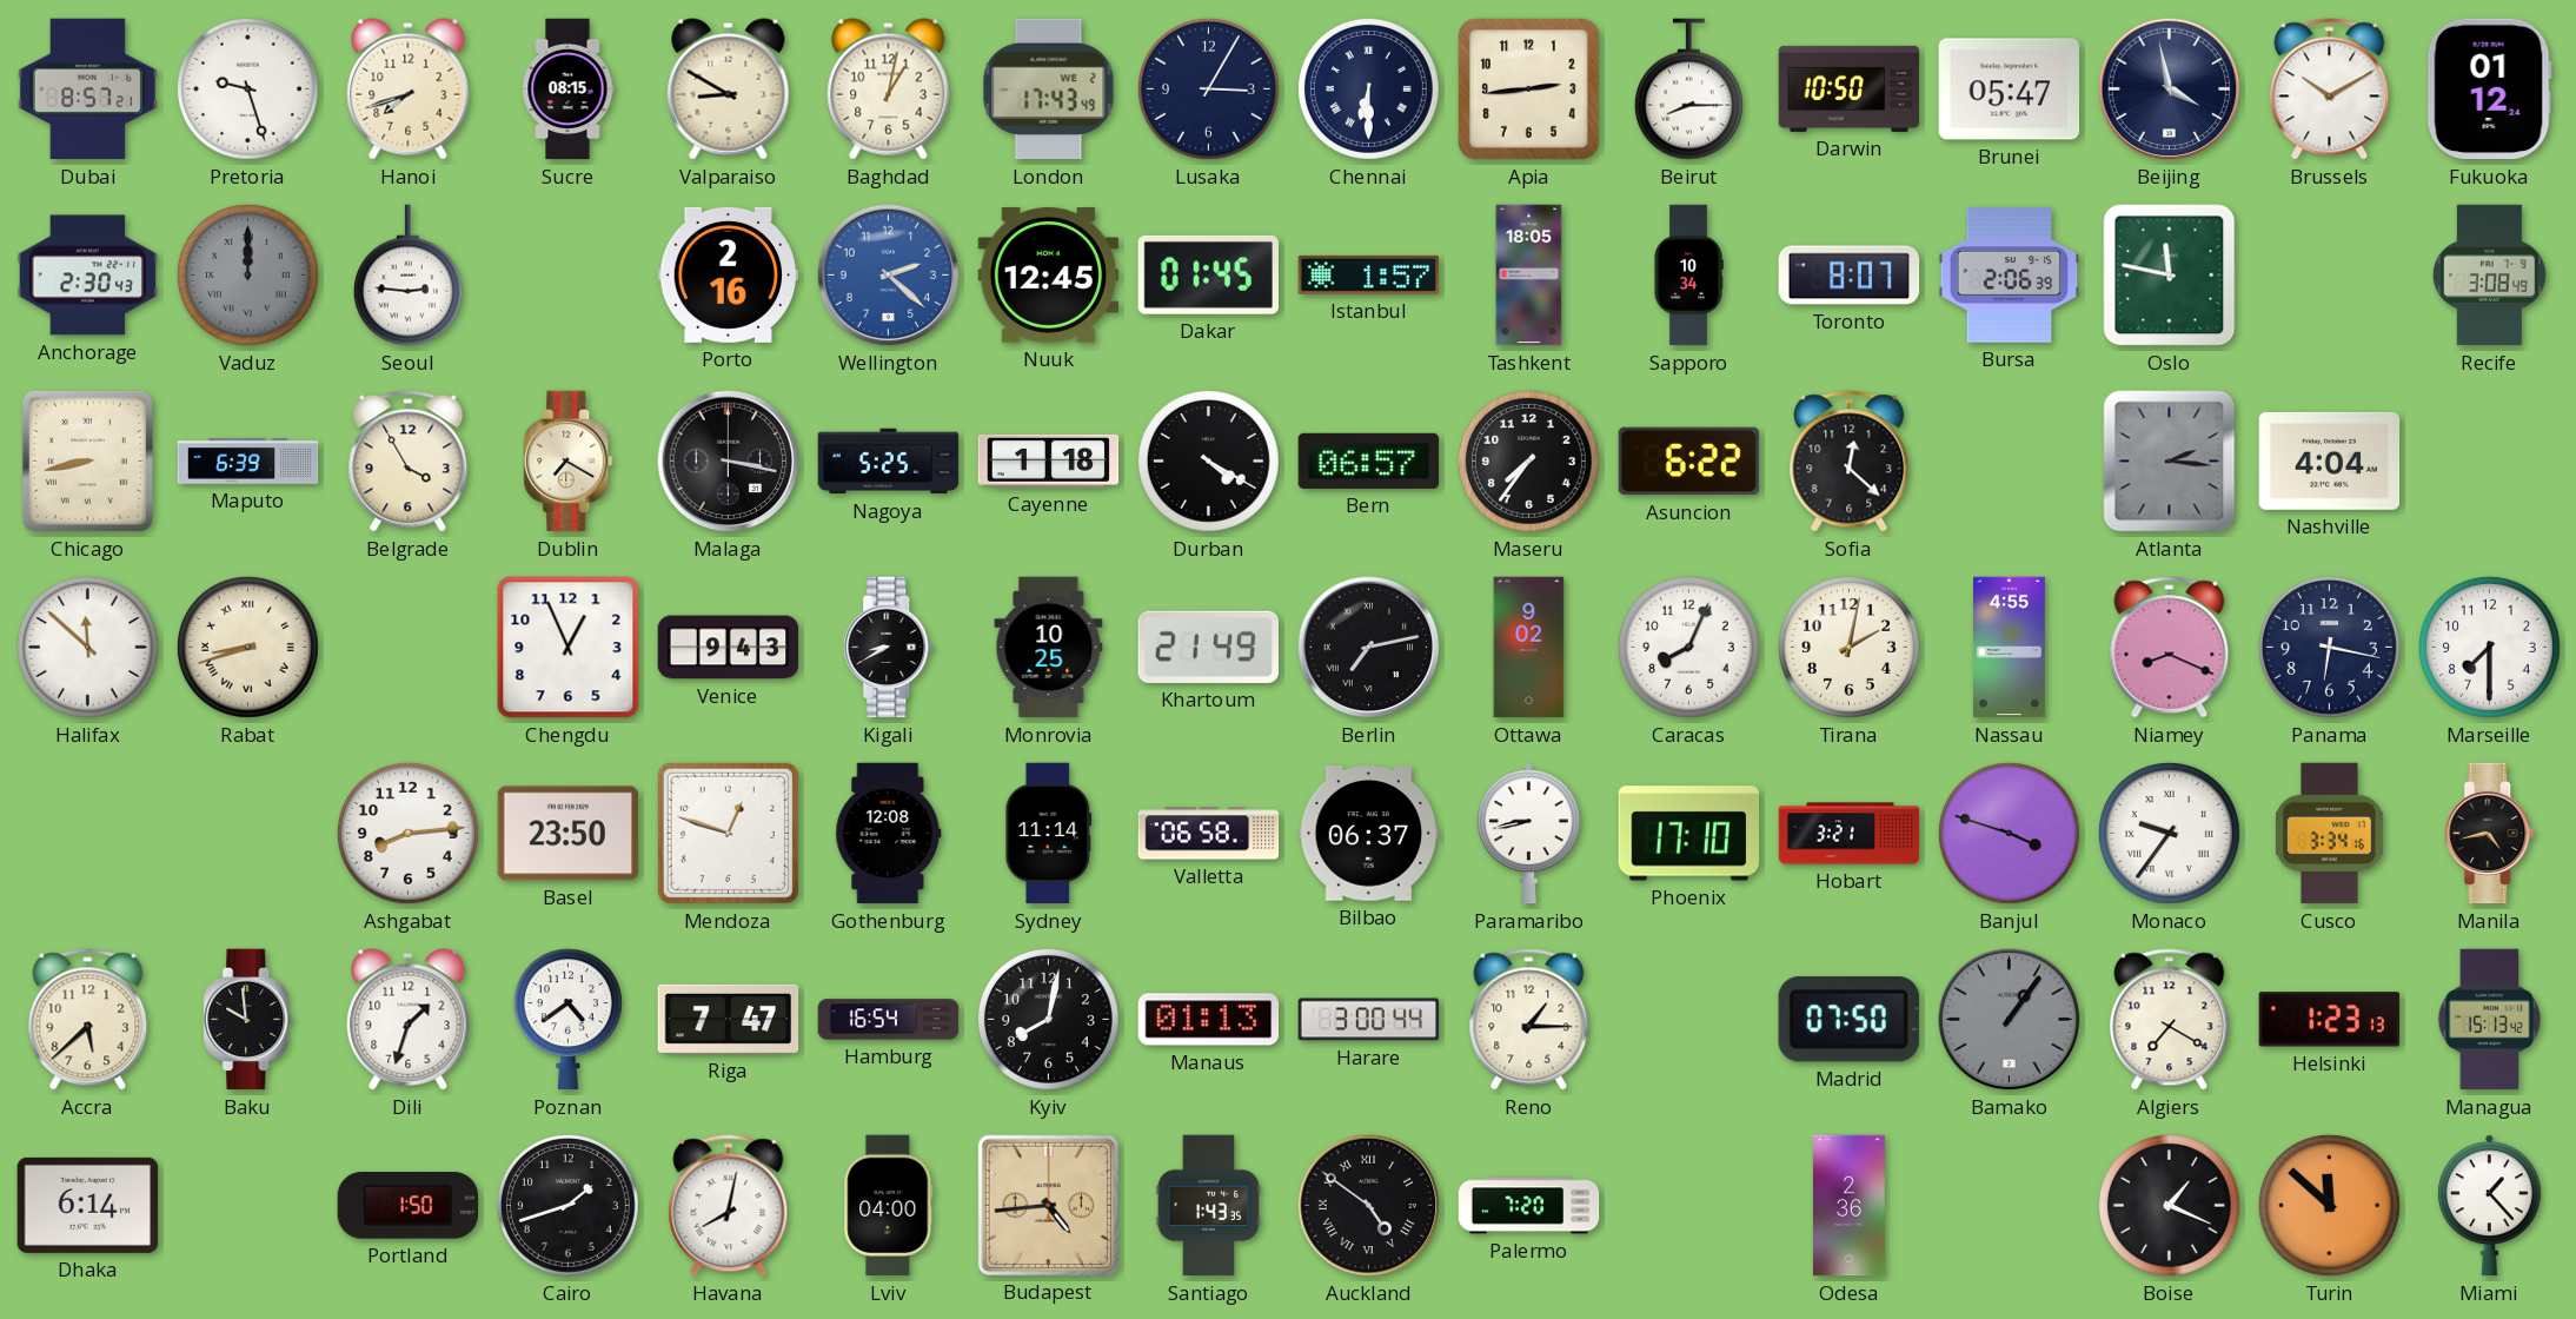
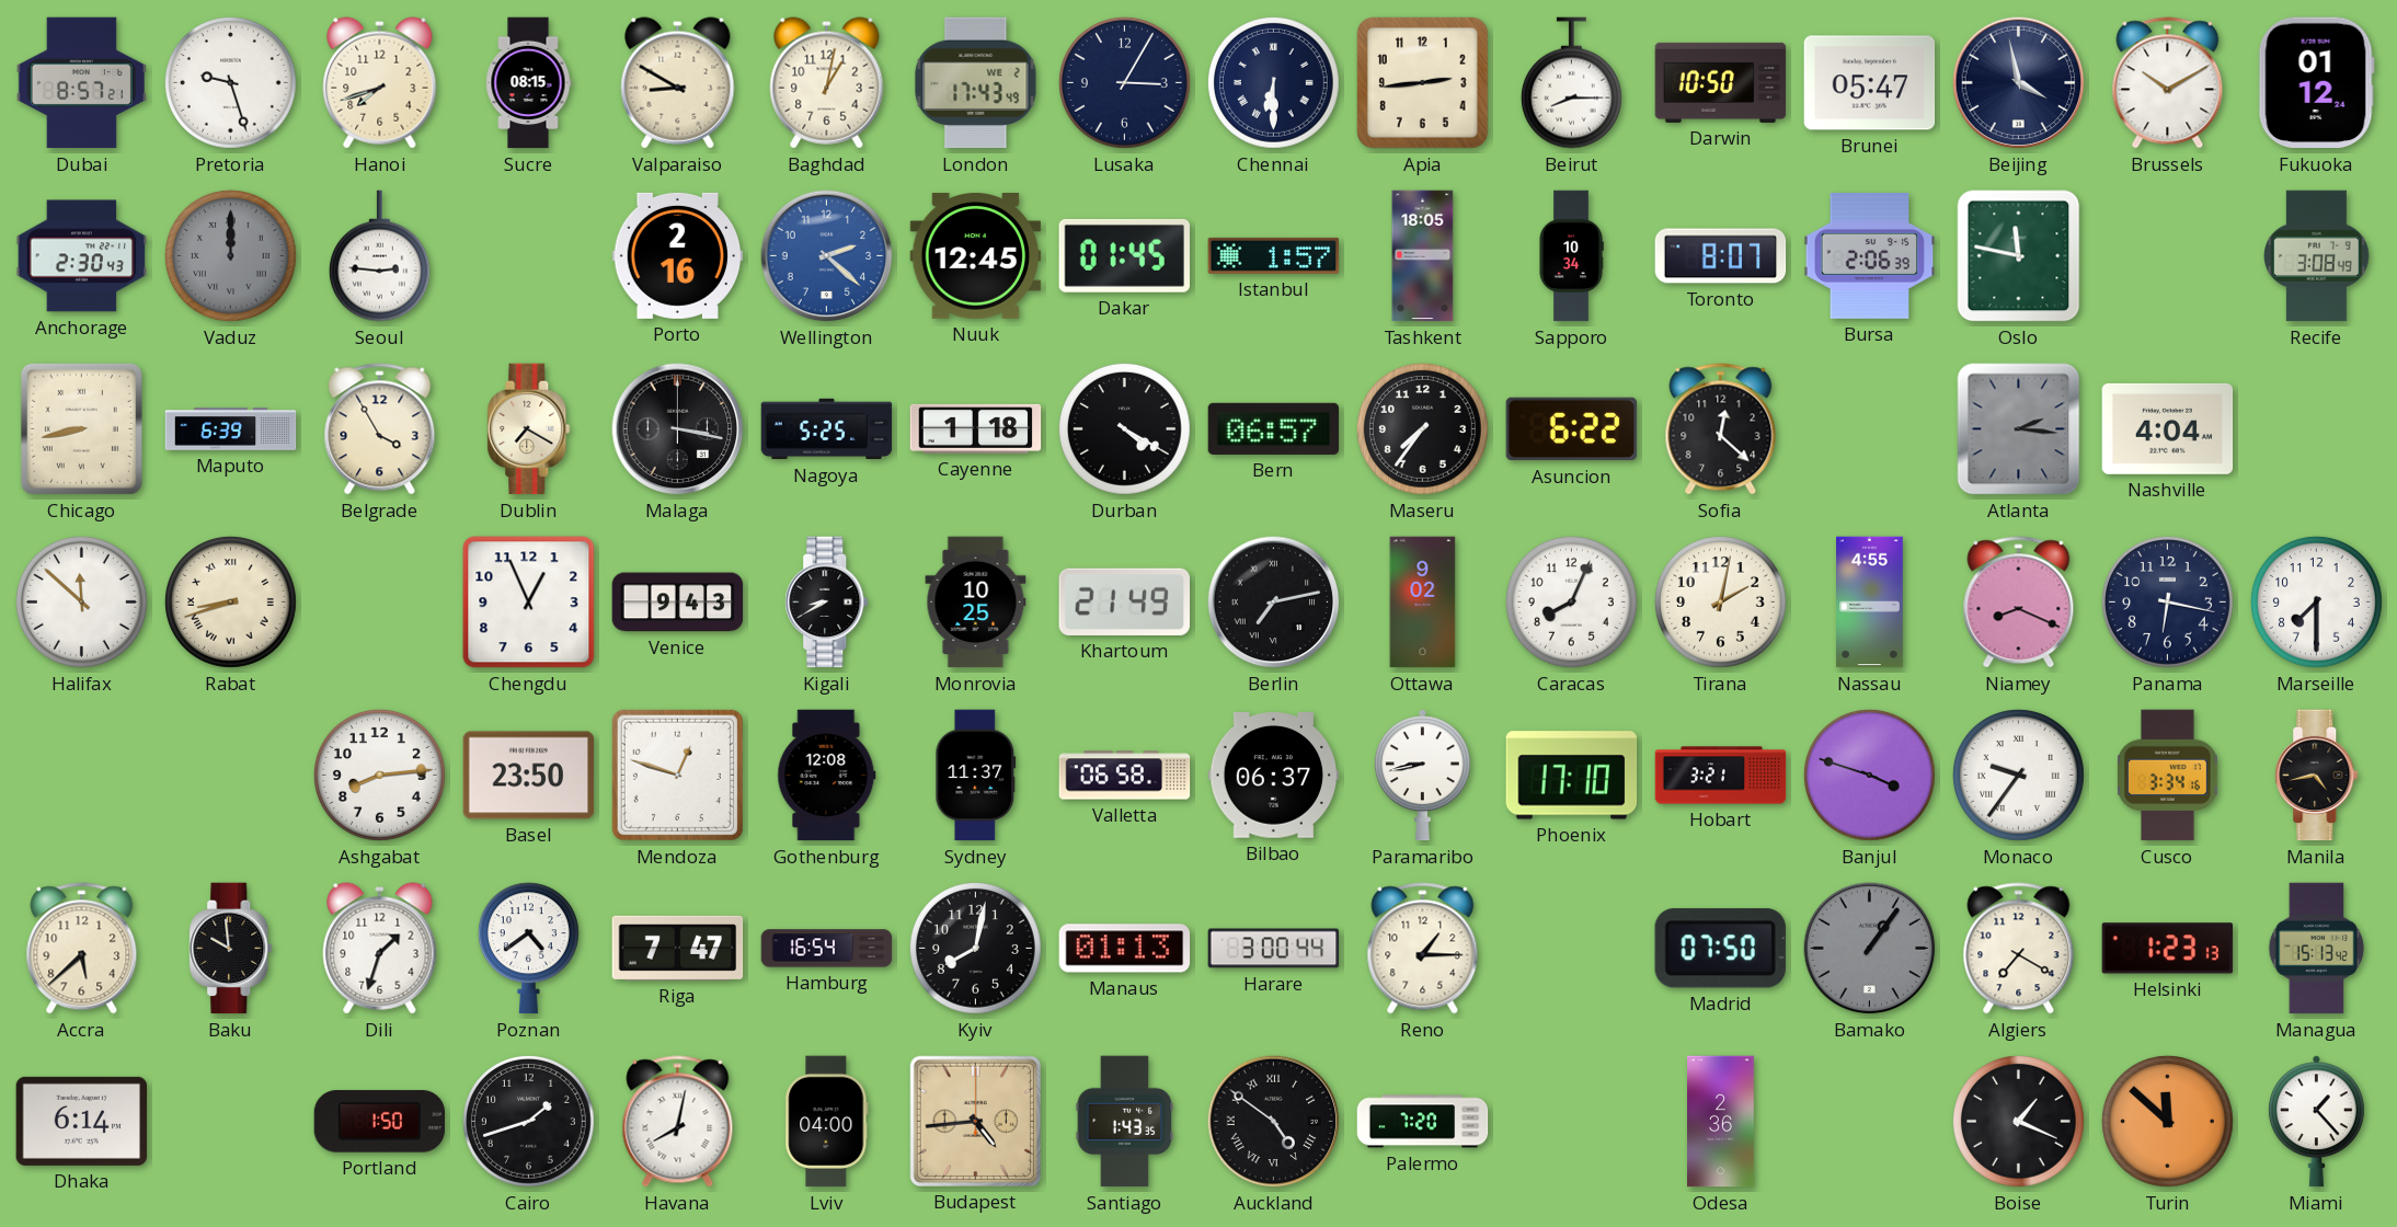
Sydney: 11:14 -> 11:37
